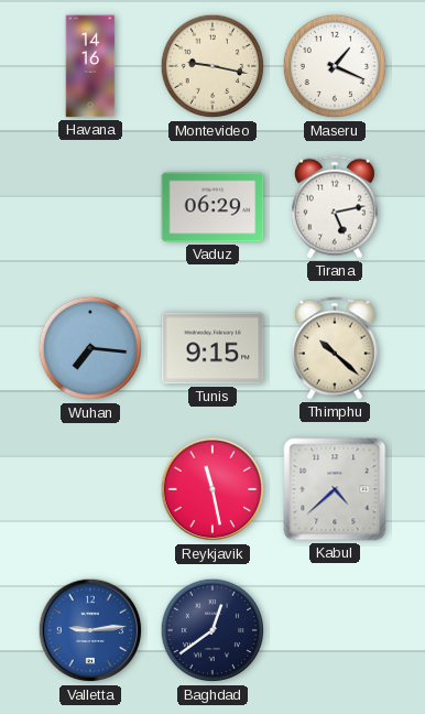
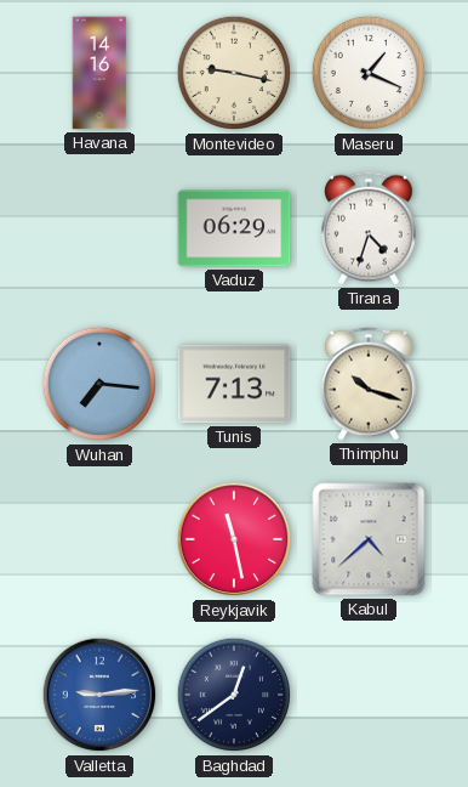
Tirana: 5:13 -> 4:33
Tunis: 9:15 -> 7:13
Thimphu: 10:22 -> 10:18
